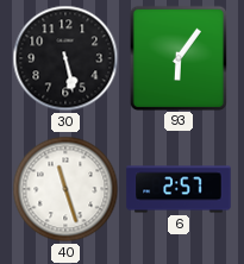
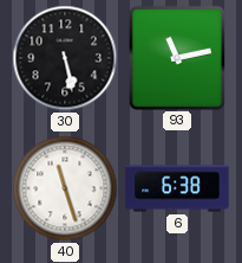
93: 6:06 -> 11:13
6: 2:57 -> 6:38
